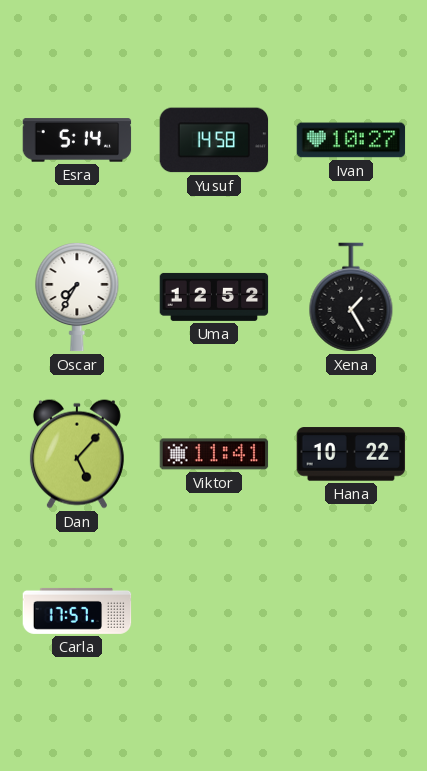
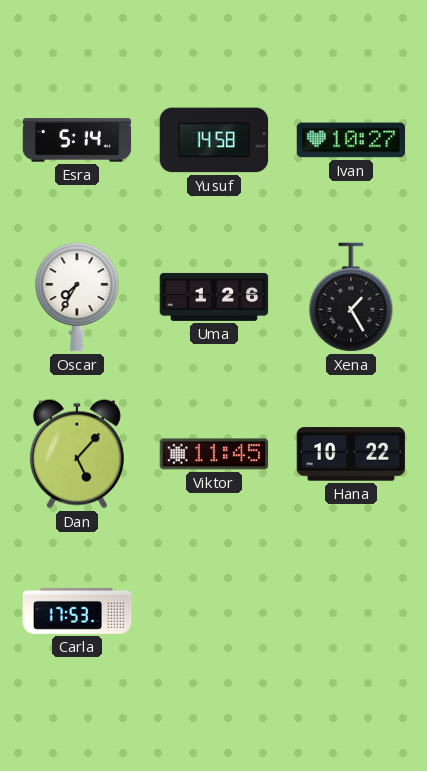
Uma: 12:52 -> 1:26
Viktor: 11:41 -> 11:45
Carla: 17:57 -> 17:53
